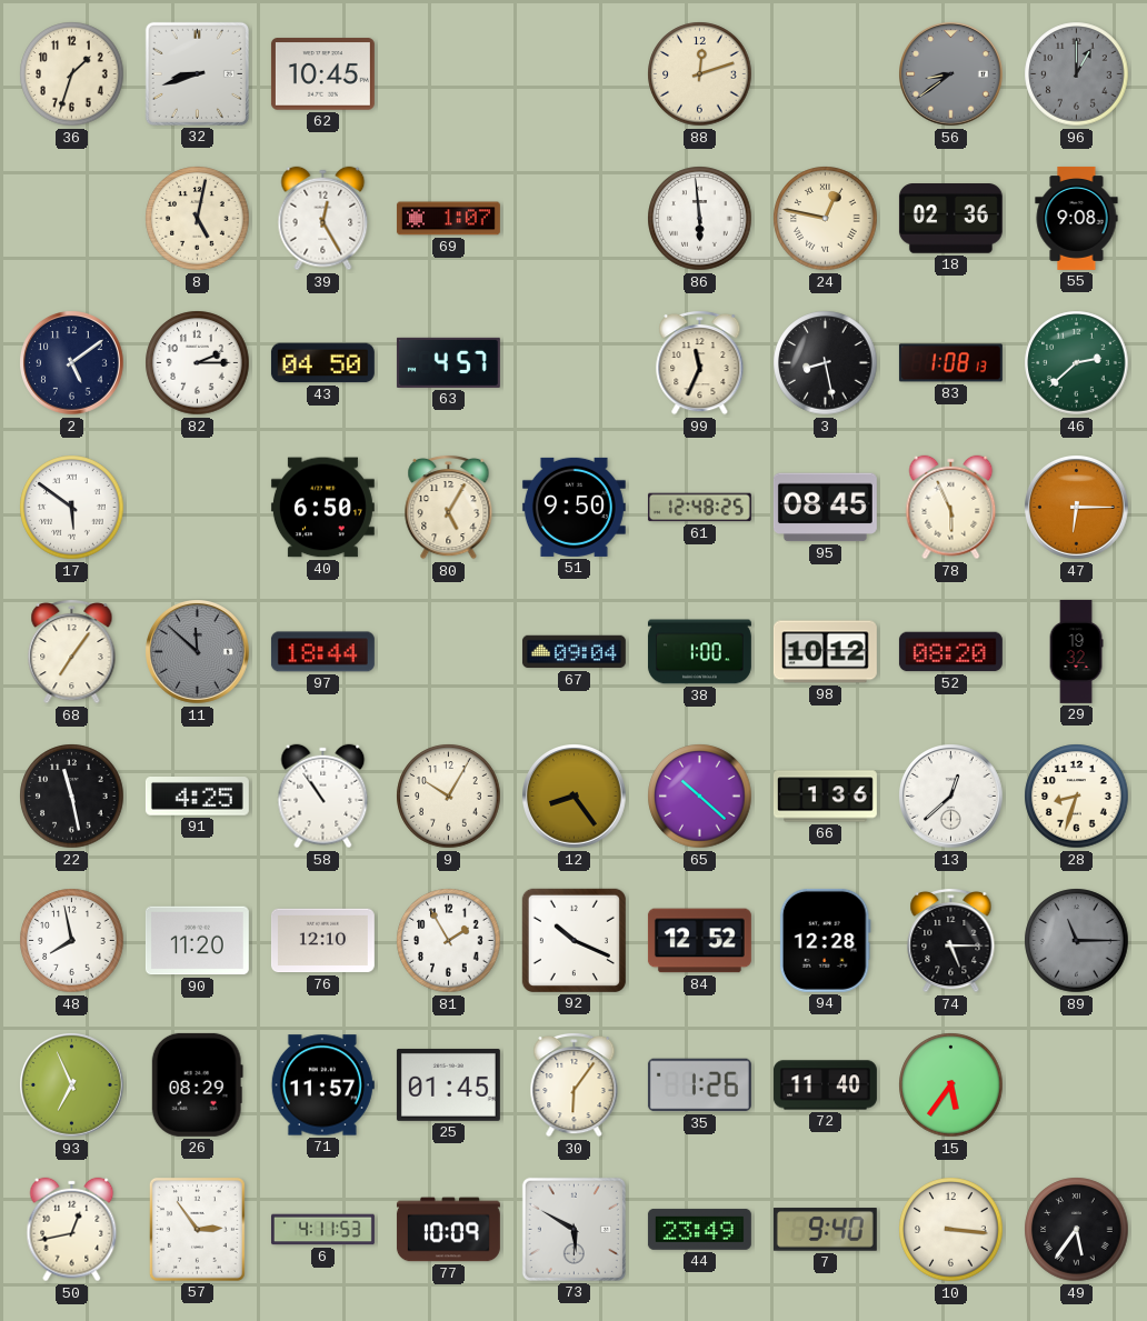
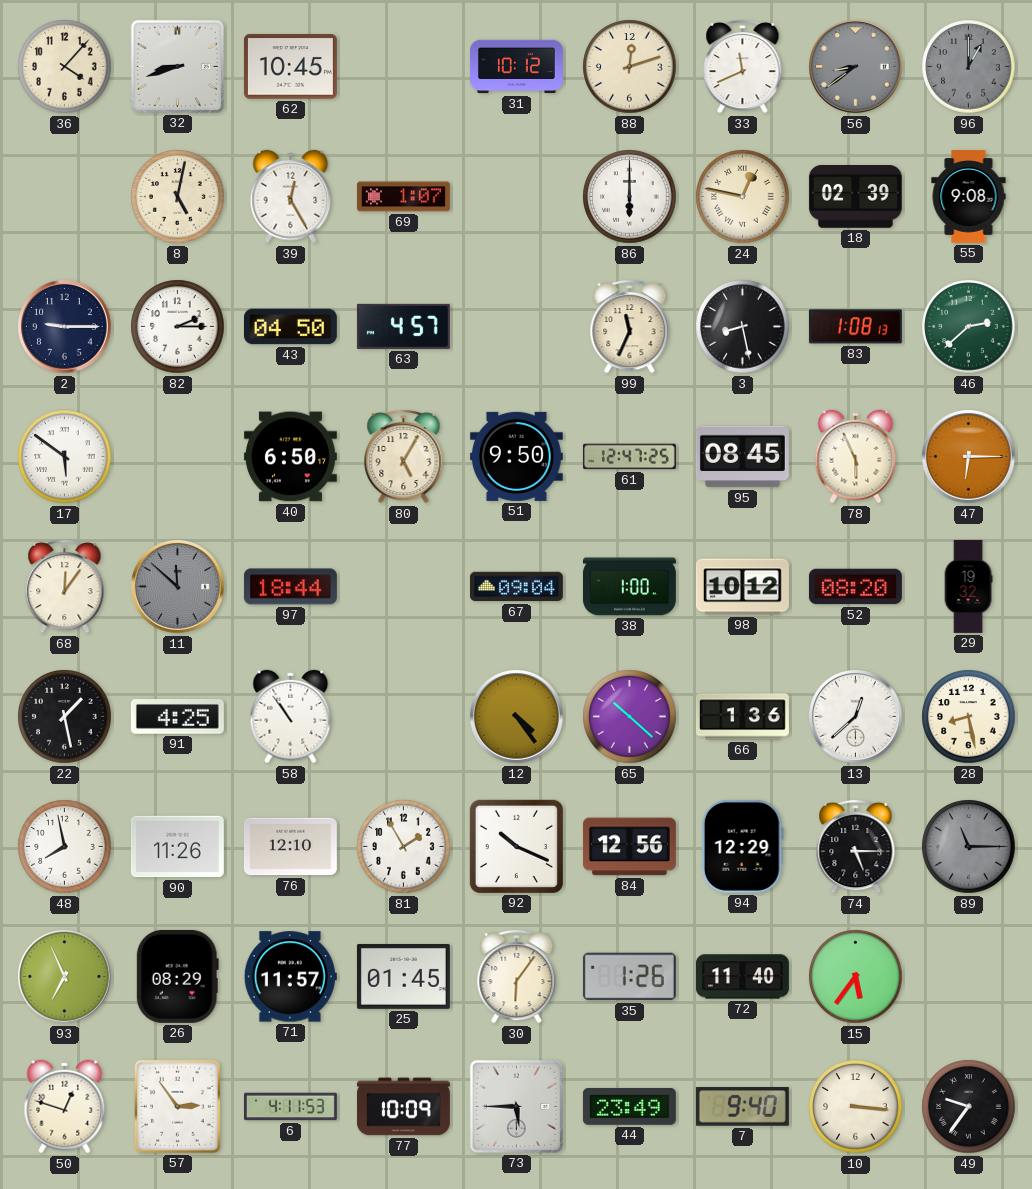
36: 1:33 -> 4:07
31: none -> 10:12
33: none -> 11:41
86: 5:59 -> 6:00
18: 02:36 -> 02:39
2: 5:09 -> 9:15
61: 12:48 -> 12:47
68: 7:06 -> 12:06
22: 11:28 -> 1:28
9: 10:05 -> none
12: 8:24 -> 4:24
28: 8:33 -> 8:28
90: 11:20 -> 11:26
84: 12:52 -> 12:56
94: 12:28 -> 12:29
50: 12:43 -> 12:48
73: 5:50 -> 5:45
49: 5:36 -> 9:36
